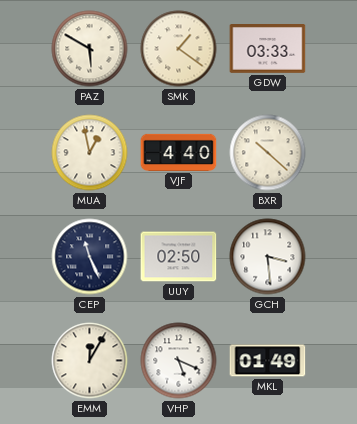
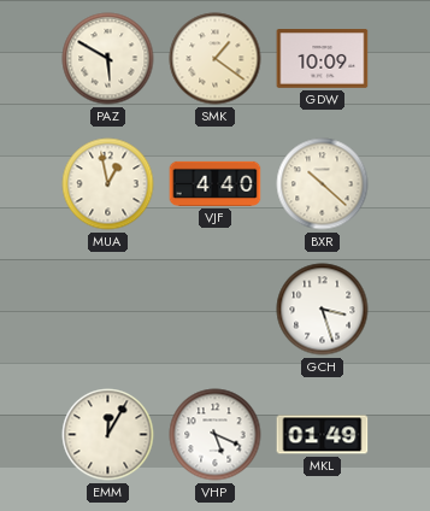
GDW: 03:33 -> 10:09
CEP: 11:26 -> none
UUY: 02:50 -> none
GCH: 3:29 -> 3:27
